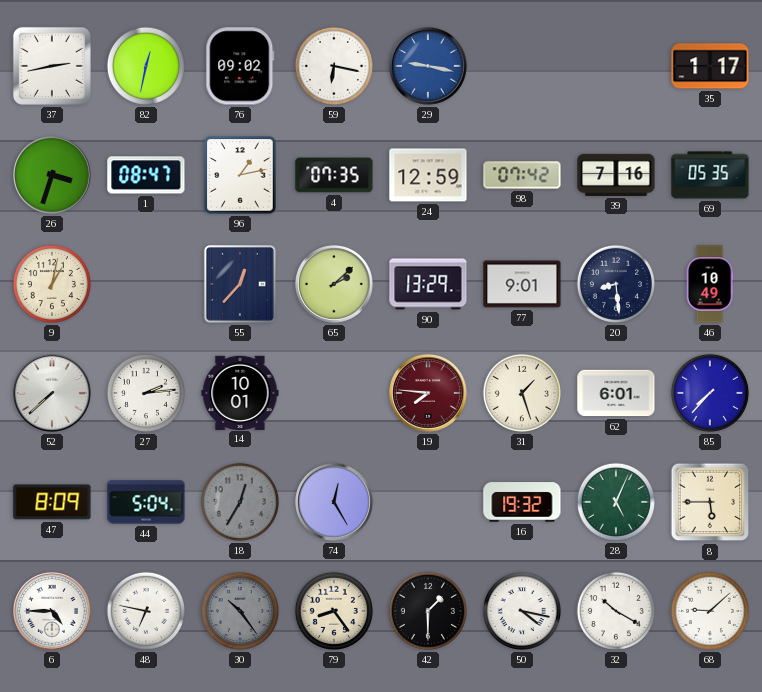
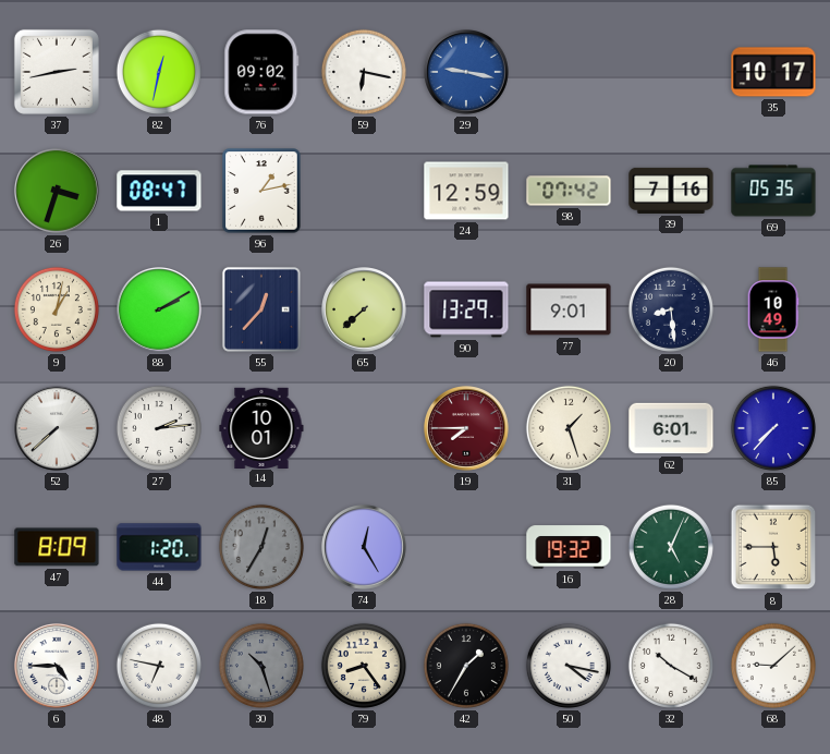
35: 1:17 -> 10:17
4: 07:35 -> none
88: none -> 2:10
65: 2:08 -> 7:38
19: 7:46 -> 7:45
44: 5:04 -> 1:20
30: 10:24 -> 10:27
42: 1:30 -> 1:35
